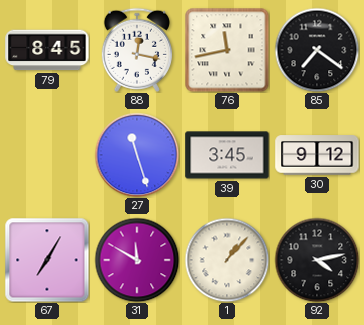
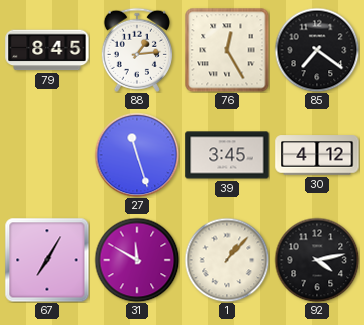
88: 12:17 -> 1:14
76: 11:43 -> 12:25
30: 9:12 -> 4:12
